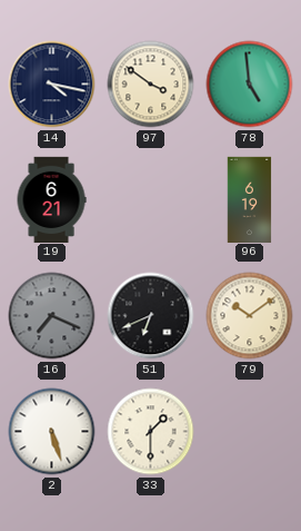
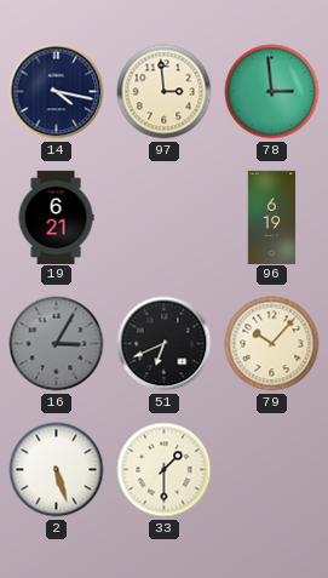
97: 3:51 -> 2:59
78: 4:59 -> 2:59
16: 7:19 -> 3:05
79: 10:09 -> 10:07
